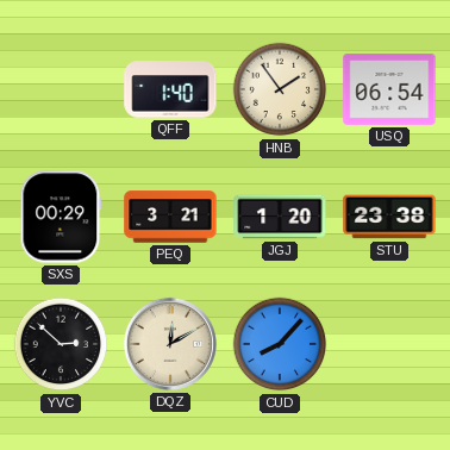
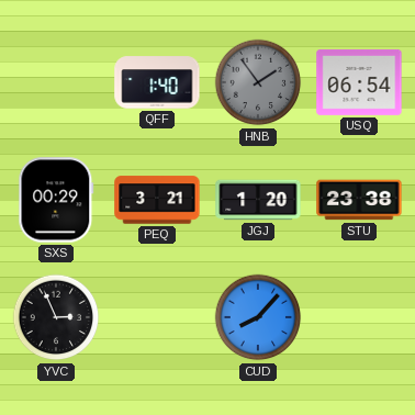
HNB dial: cream -> grey
YVC: 2:52 -> 2:56
DQZ: 12:10 -> none
